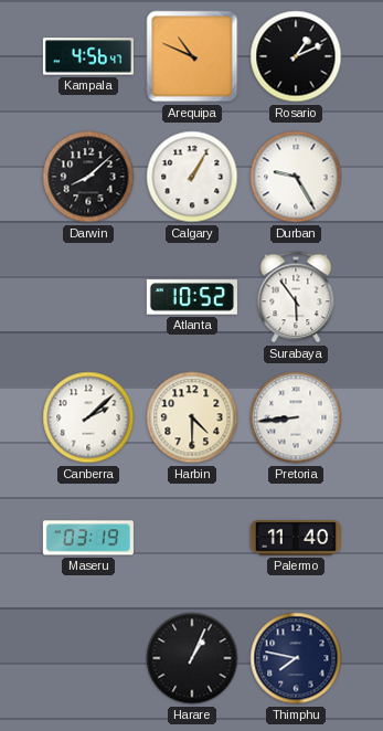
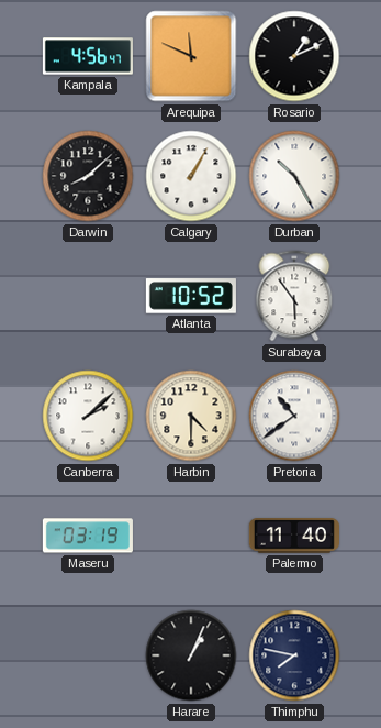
Arequipa: 10:49 -> 11:49
Durban: 9:25 -> 10:25
Pretoria: 8:44 -> 10:39
